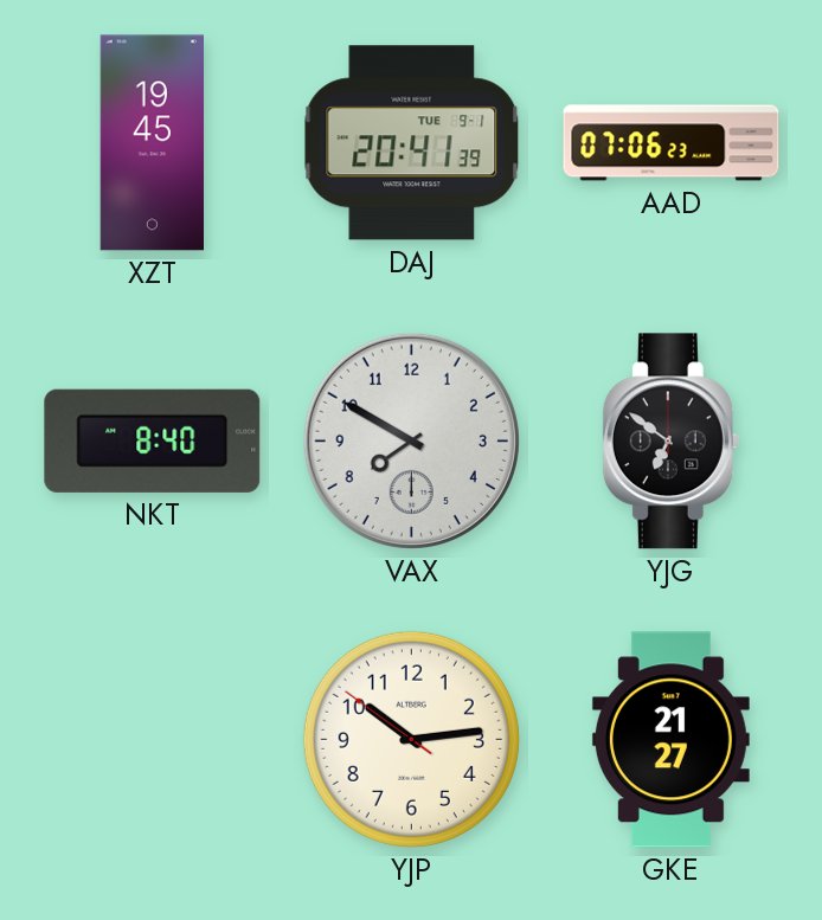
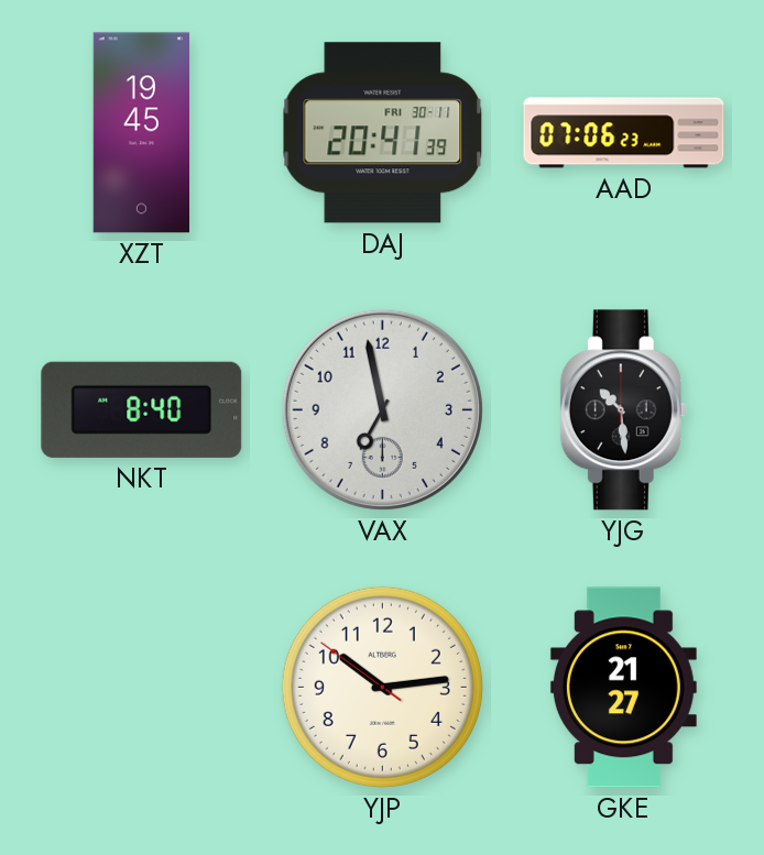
DAJ date: TUE 9-1 -> FRI 30-11
VAX: 7:50 -> 6:58
YJG: 6:51 -> 10:29
